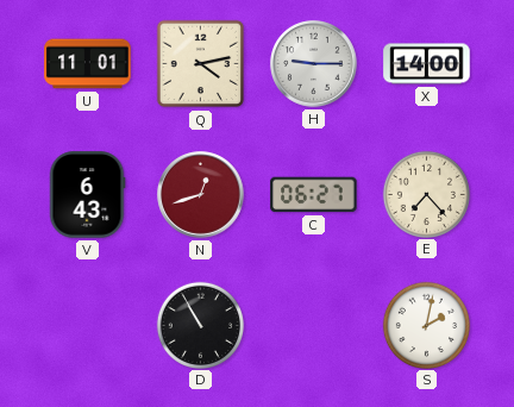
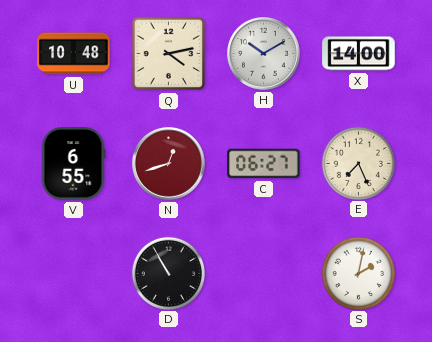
U: 11:01 -> 10:48
H: 9:15 -> 10:10
V: 6:43 -> 6:55
E: 7:23 -> 7:26
